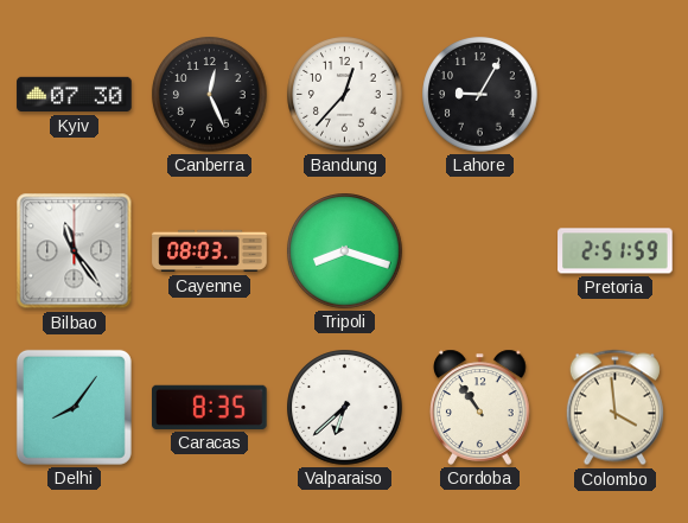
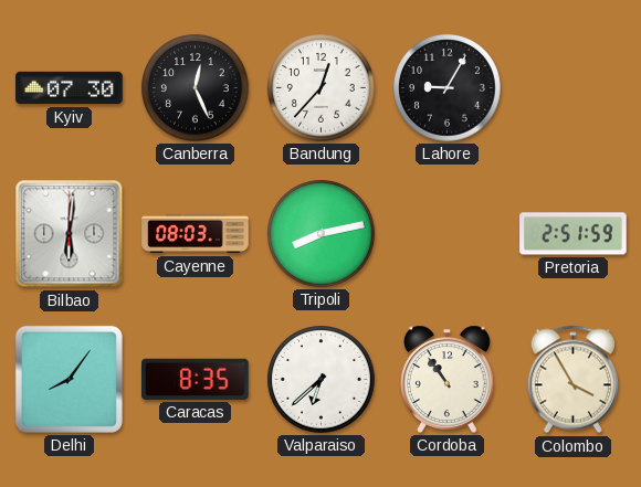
Bilbao: 11:24 -> 6:01
Tripoli: 8:18 -> 8:13
Colombo: 3:59 -> 3:55
